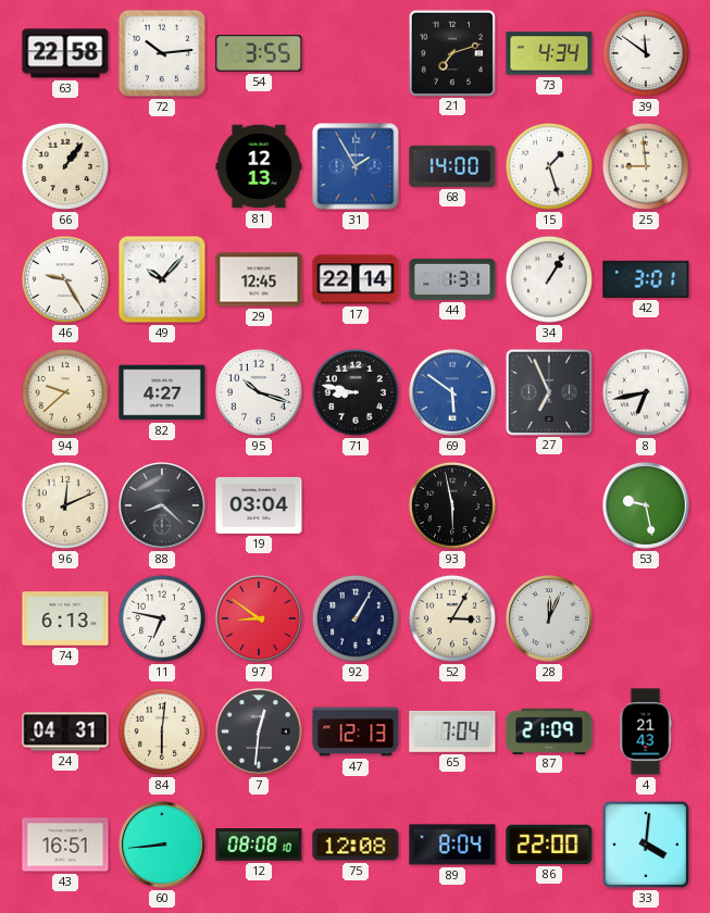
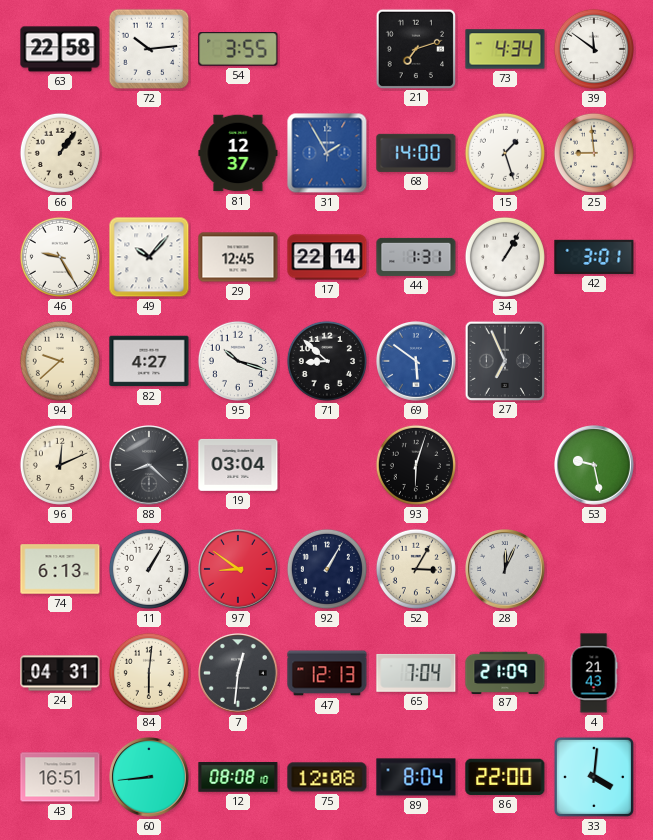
81: 12:13 -> 12:37
71: 8:47 -> 8:52
8: 6:43 -> none
93: 5:58 -> 6:03
11: 6:47 -> 1:05
